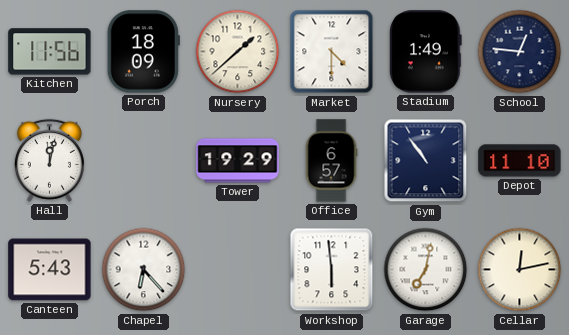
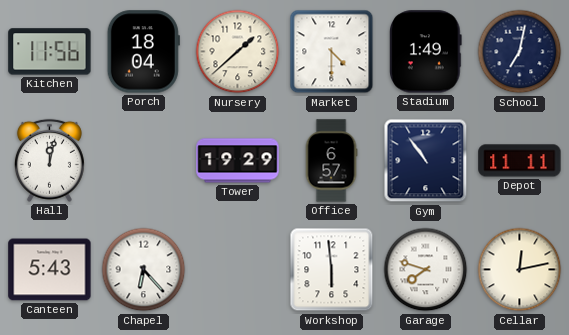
Porch: 18:09 -> 18:04
School: 12:46 -> 7:02
Depot: 11:10 -> 11:11
Garage: 7:02 -> 7:48
